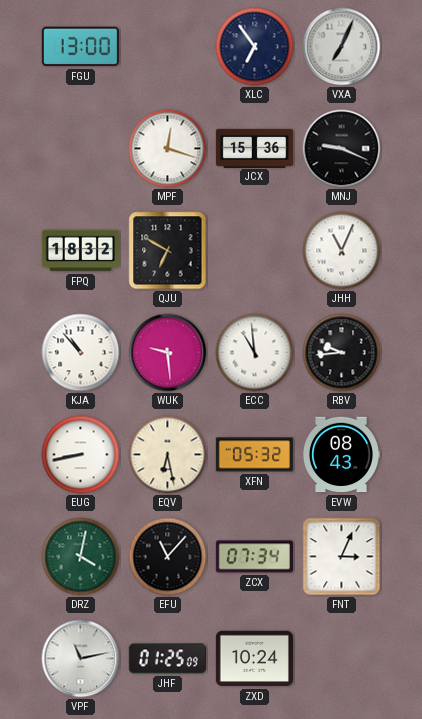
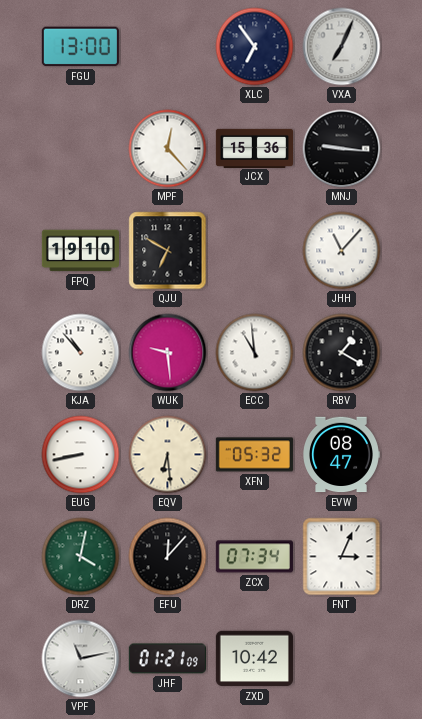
MPF: 12:18 -> 12:23
MNJ: 9:19 -> 9:16
FPQ: 18:32 -> 19:10
JHH: 11:04 -> 11:07
RBV: 9:44 -> 1:20
EQV: 6:28 -> 6:29
EVW: 08:43 -> 08:47
EFU: 11:07 -> 12:07
JHF: 01:25 -> 01:21
ZXD: 10:24 -> 10:42
